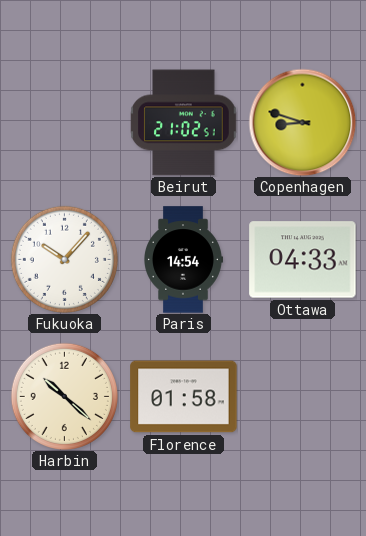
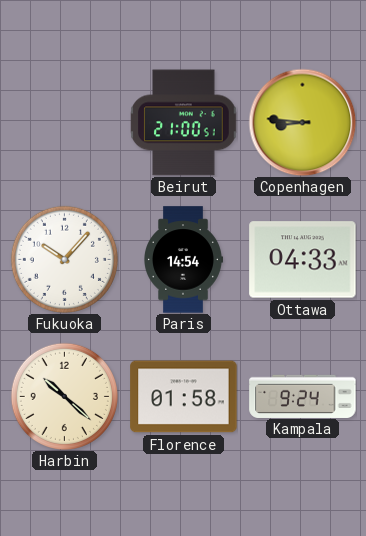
Beirut: 21:02 -> 21:00
Copenhagen: 8:48 -> 8:46
Kampala: none -> 9:24
